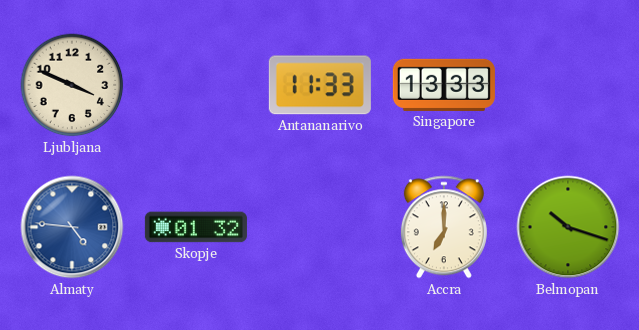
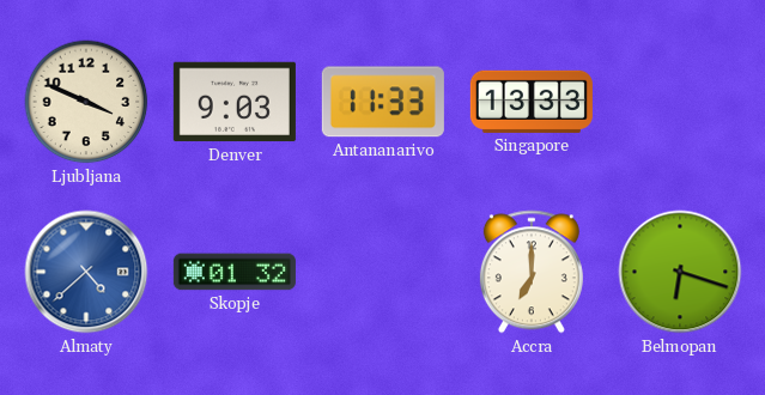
Denver: none -> 9:03
Almaty: 4:46 -> 4:38
Belmopan: 10:18 -> 6:18
